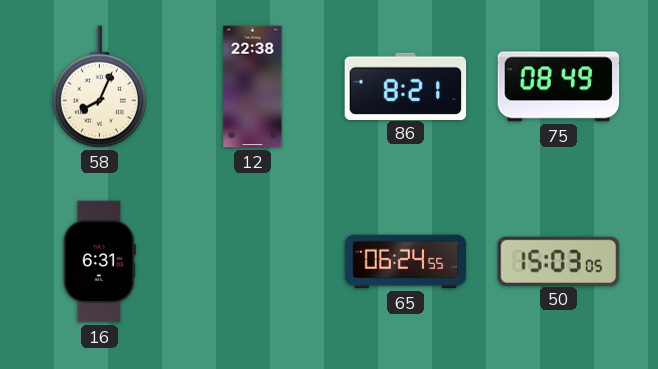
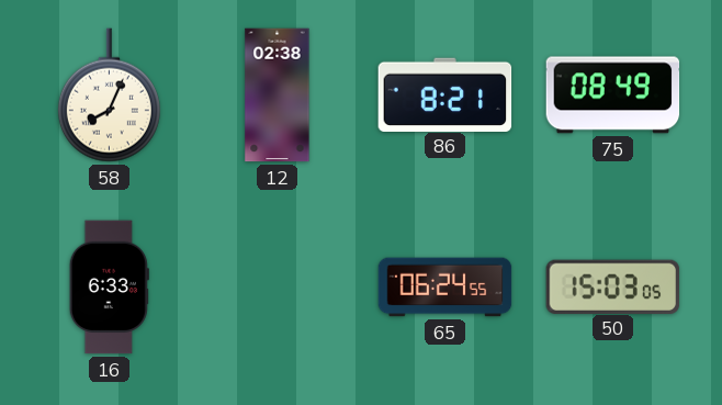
12: 22:38 -> 02:38
16: 6:31 -> 6:33
